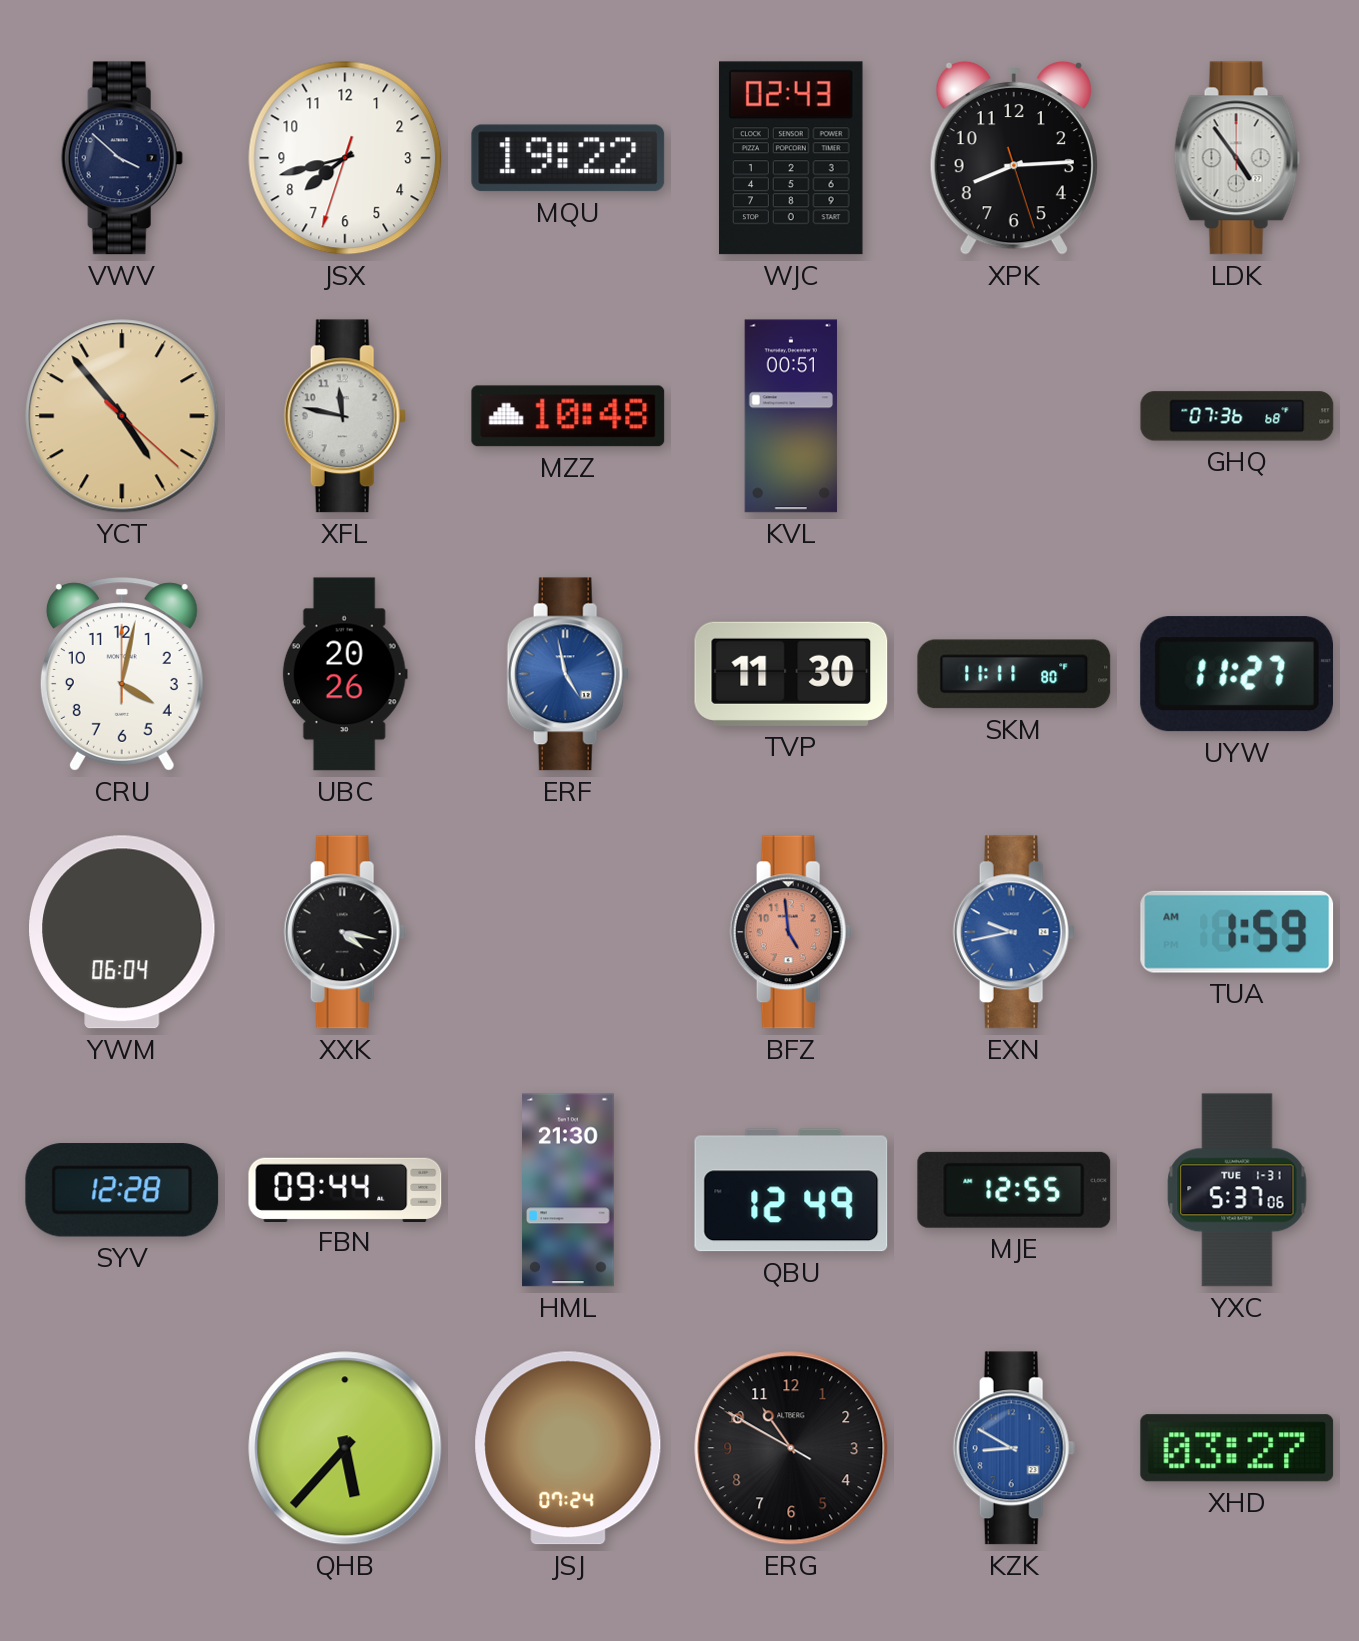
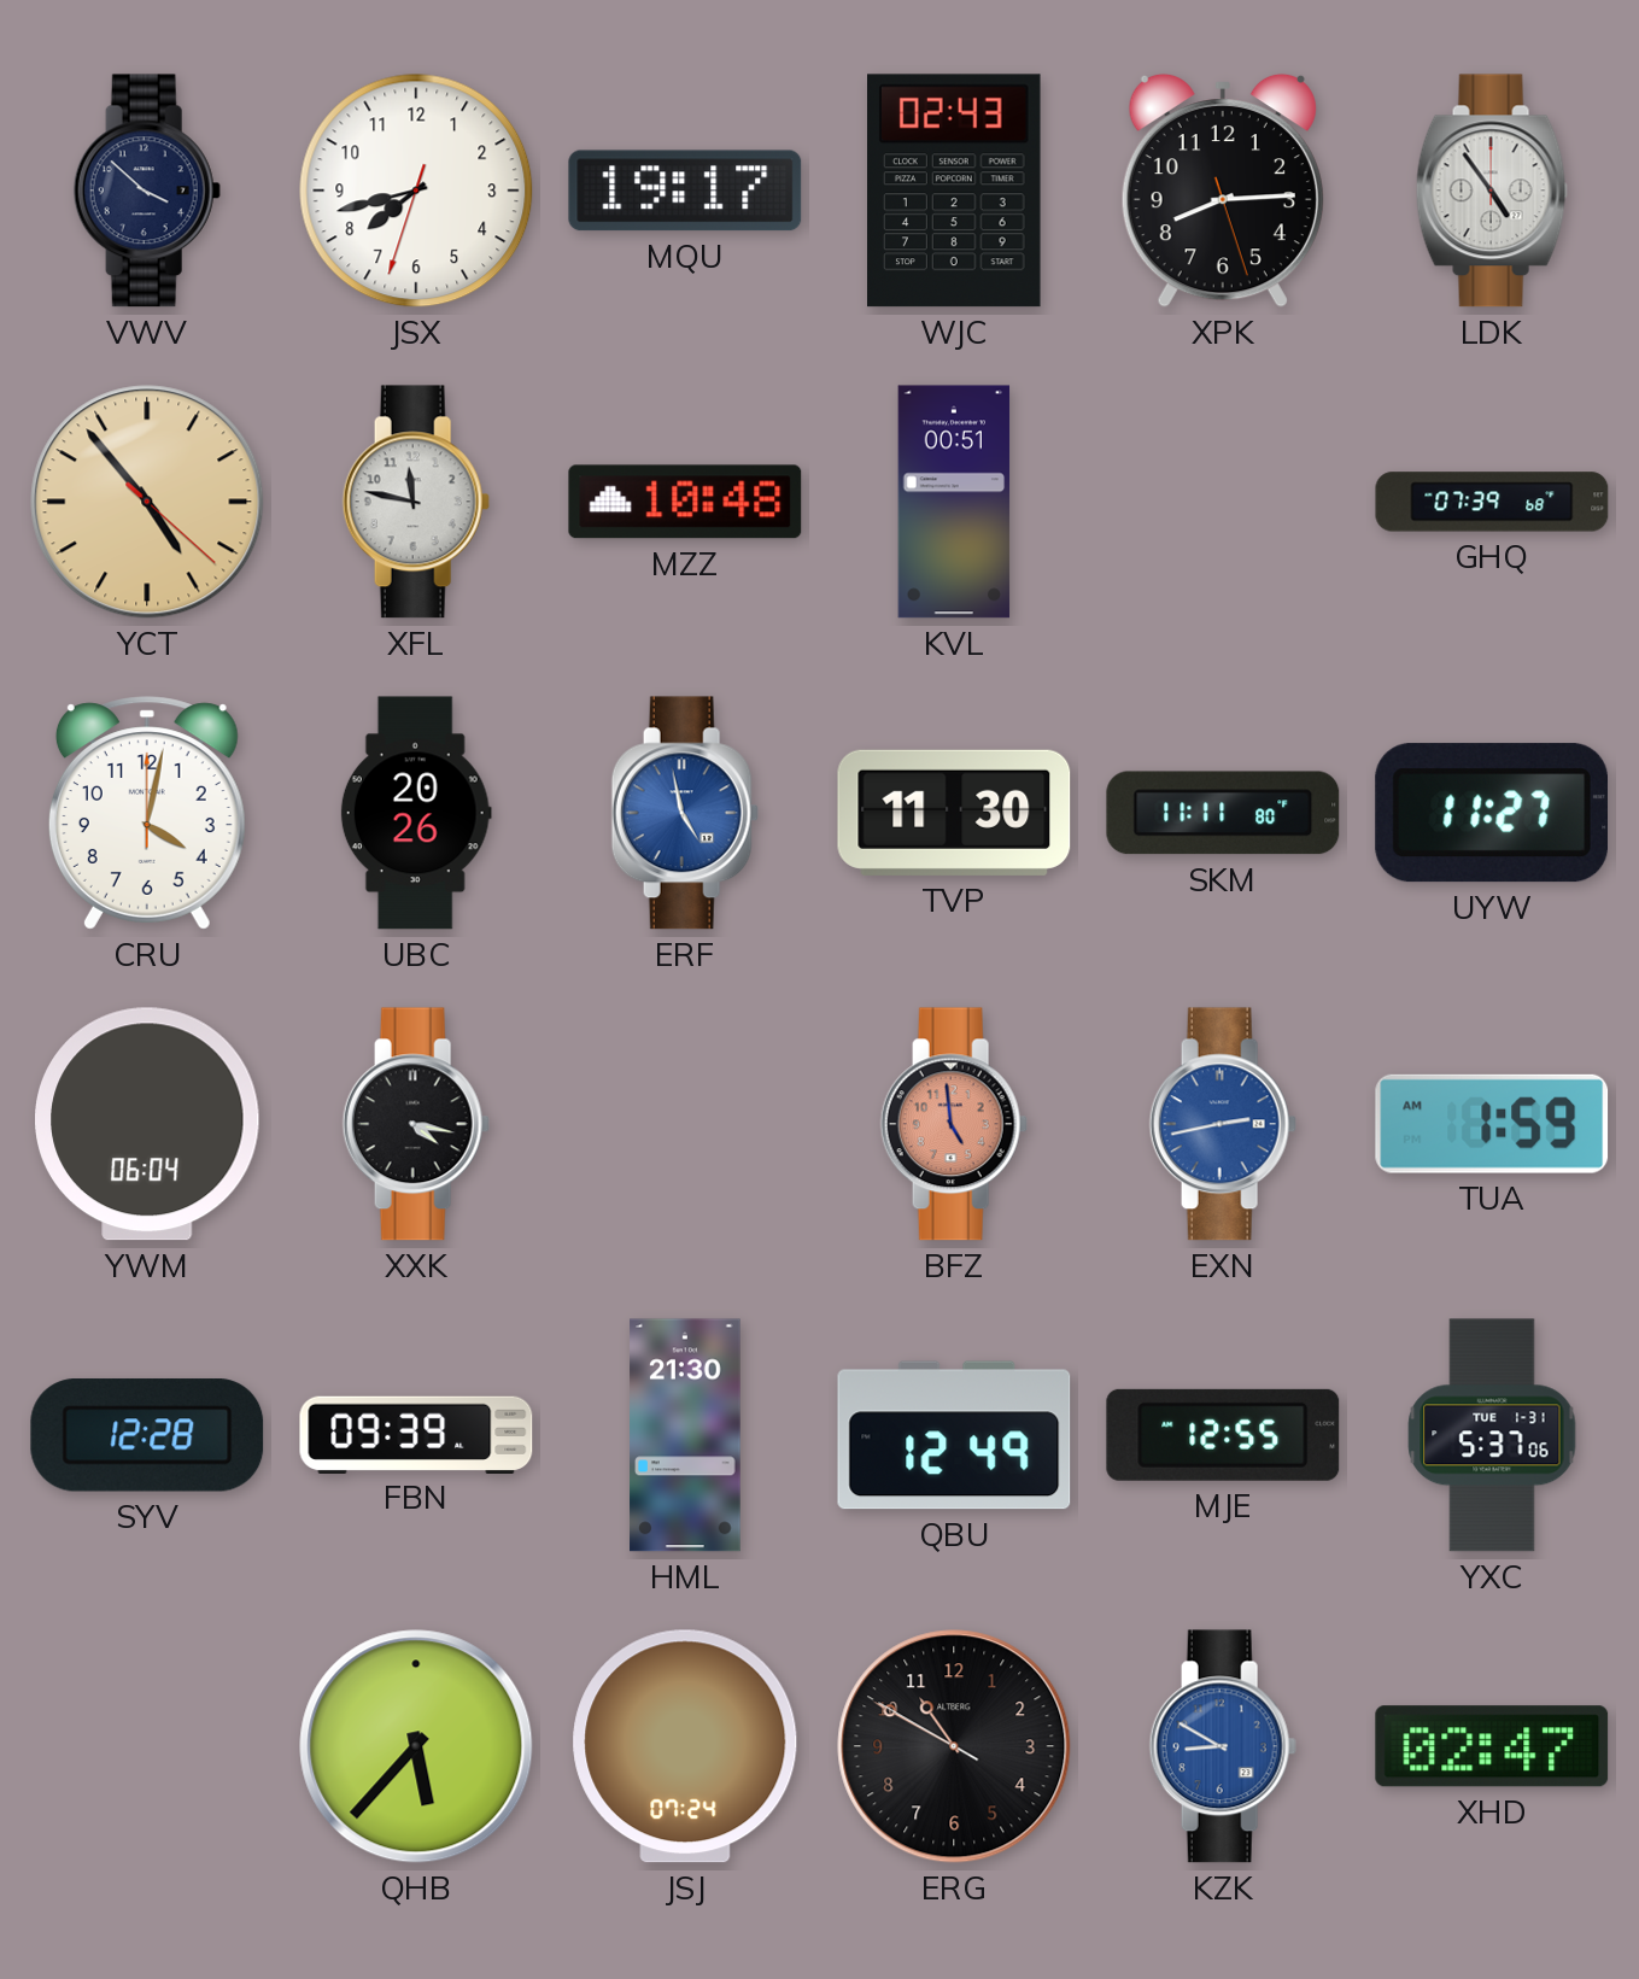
MQU: 19:22 -> 19:17
GHQ: 07:36 -> 07:39
EXN: 9:43 -> 2:43
FBN: 09:44 -> 09:39
XHD: 03:27 -> 02:47
